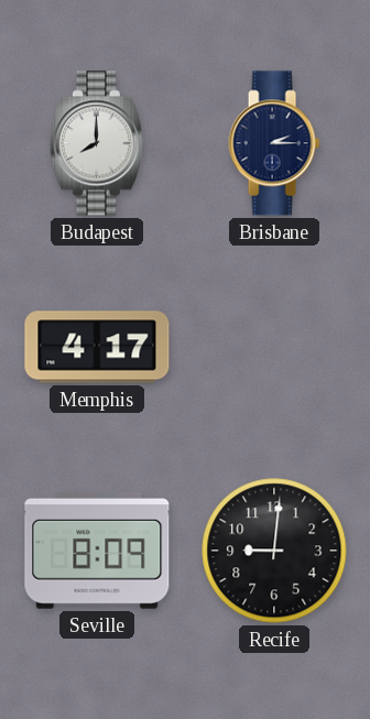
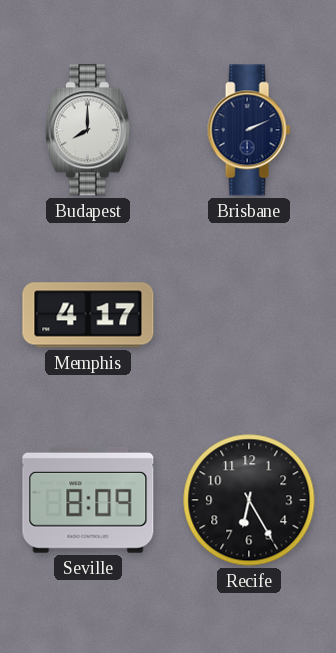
Brisbane: 2:15 -> 2:11
Recife: 9:01 -> 6:25
